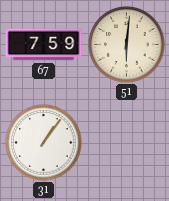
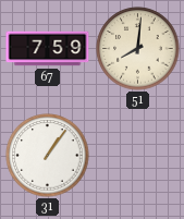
51: 6:01 -> 8:01
